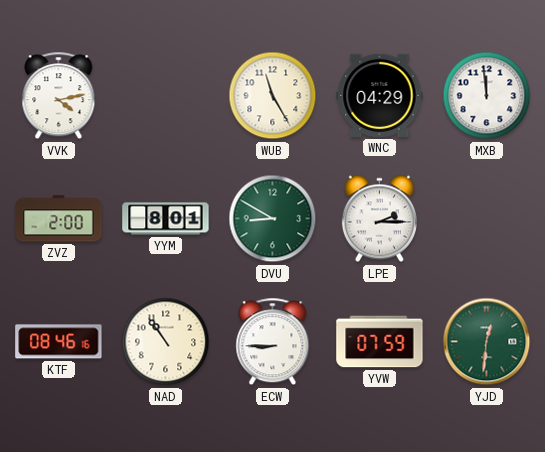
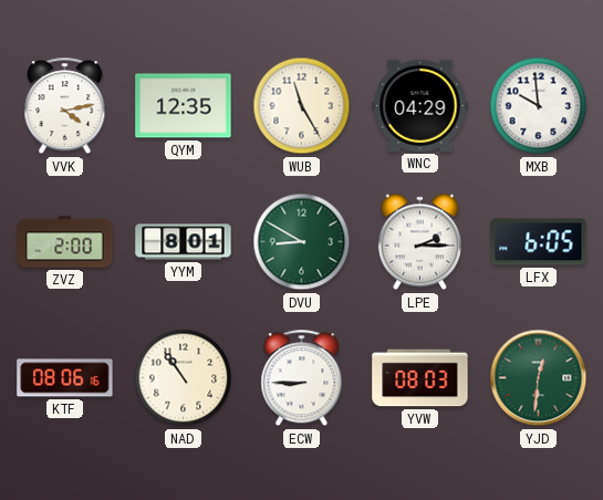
QYM: none -> 12:35
MXB: 11:59 -> 9:59
LFX: none -> 6:05
KTF: 08:46 -> 08:06
YVW: 07:59 -> 08:03
